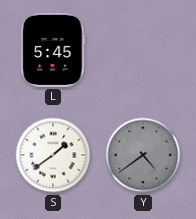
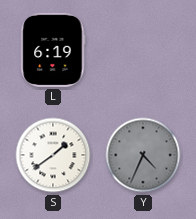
L: 5:45 -> 6:19
Y: 4:39 -> 4:34
